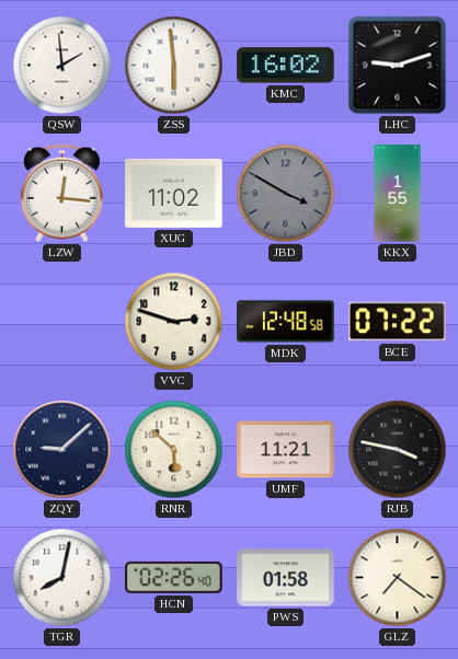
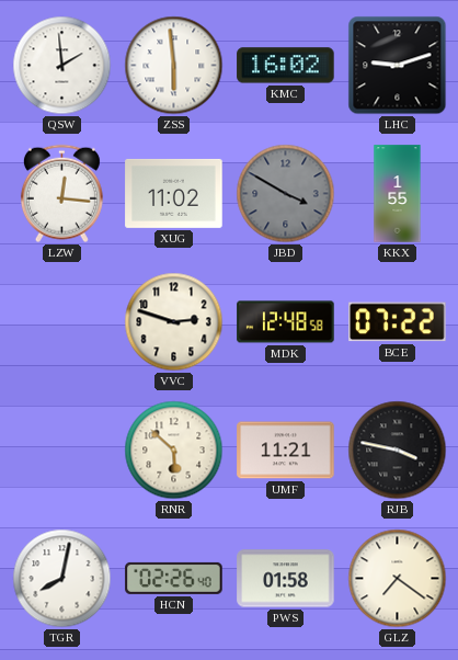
ZQY: 9:08 -> none
